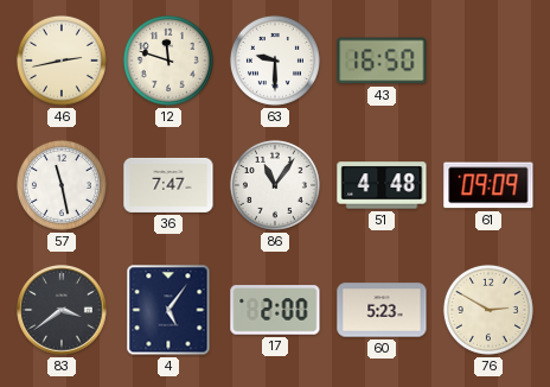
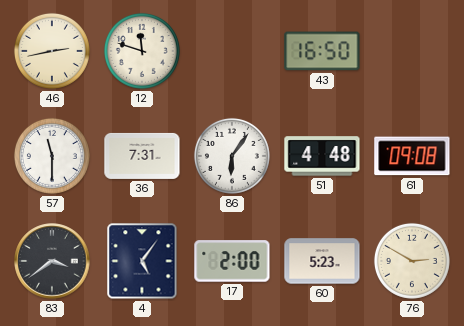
63: 9:30 -> none
57: 11:28 -> 11:30
36: 7:47 -> 7:31
86: 11:06 -> 6:06
61: 09:09 -> 09:08
